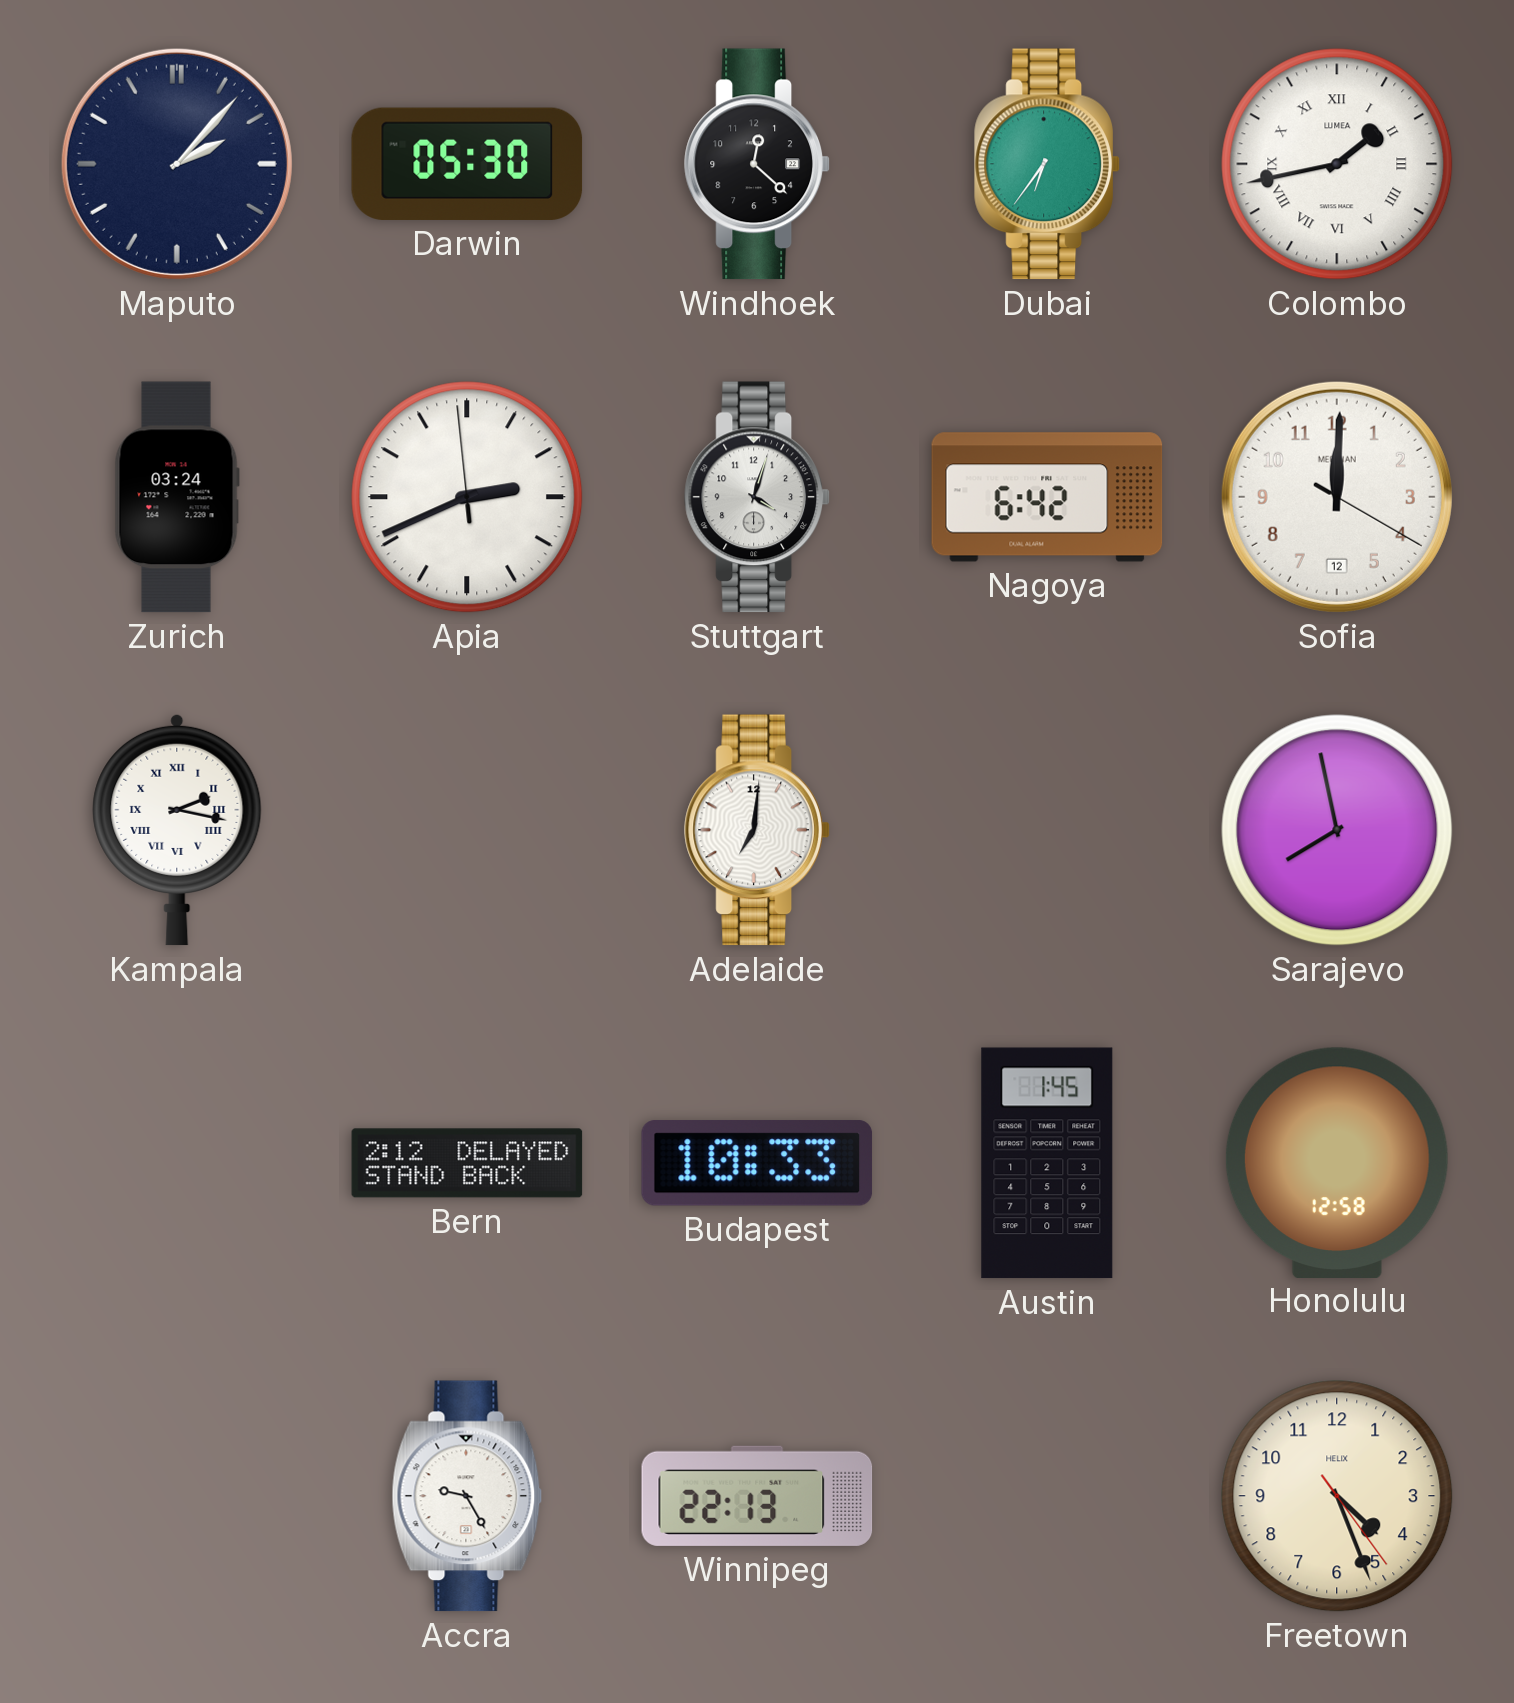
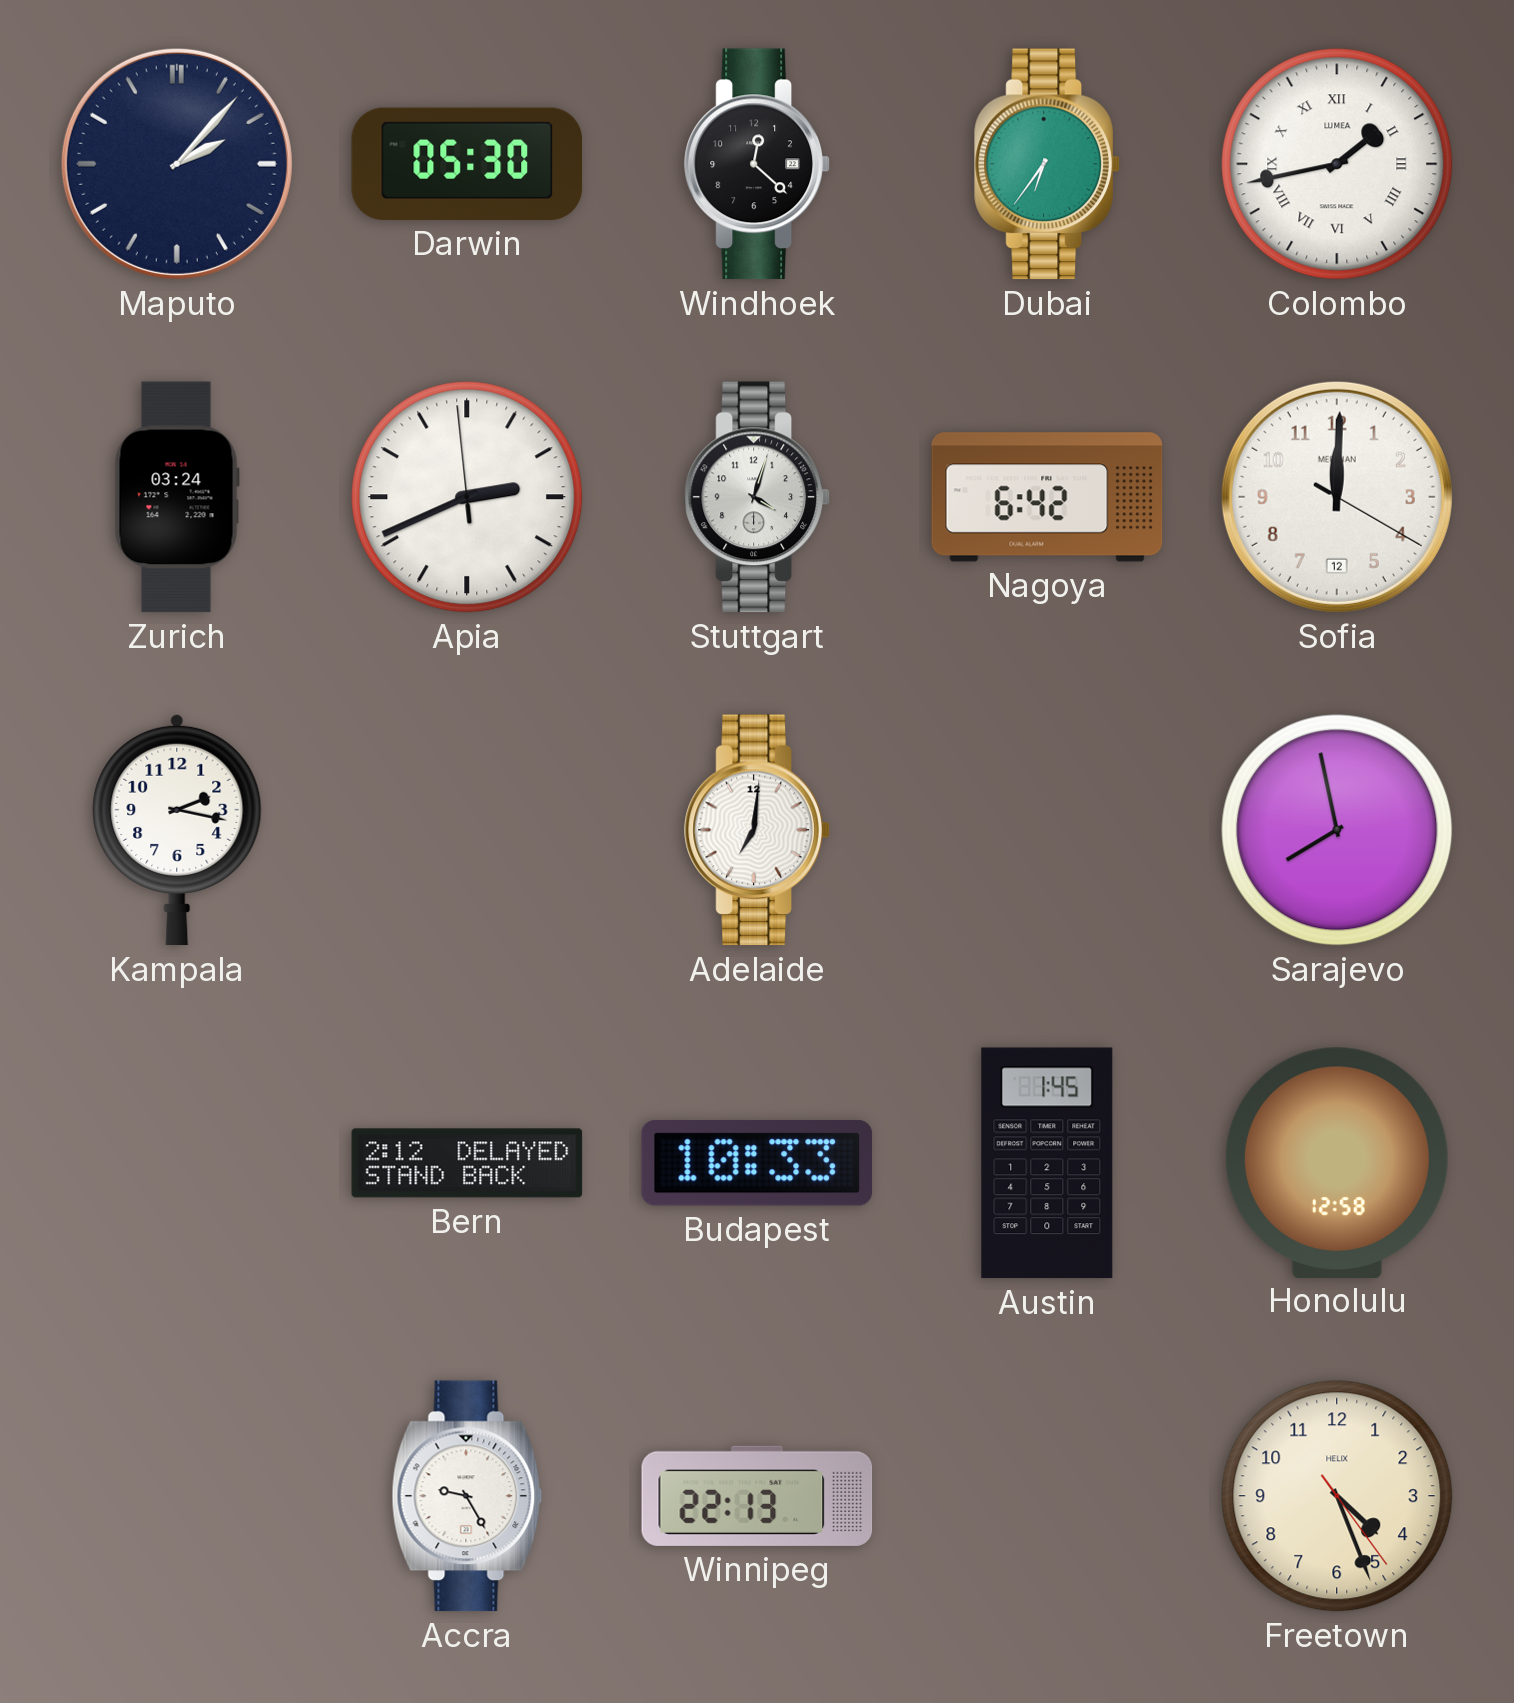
Kampala numerals: Roman -> Arabic
